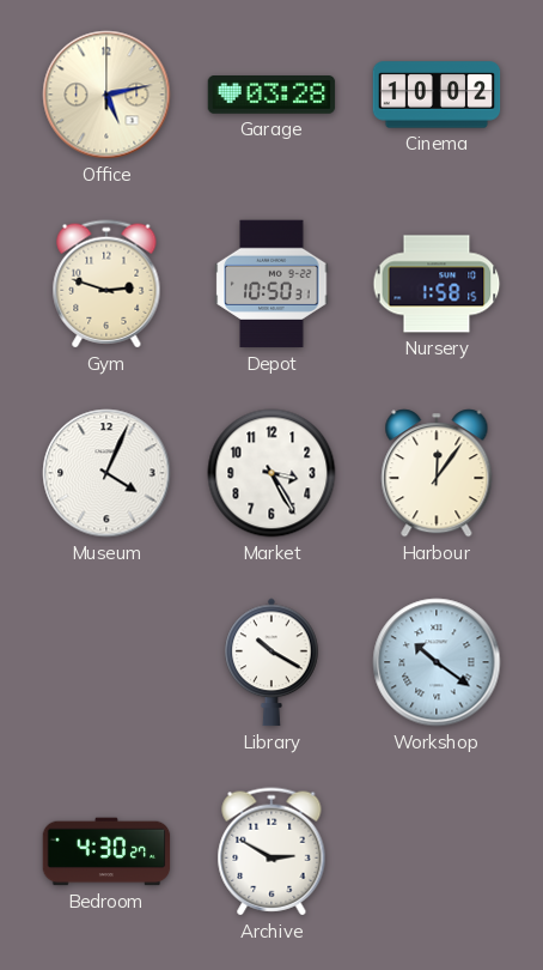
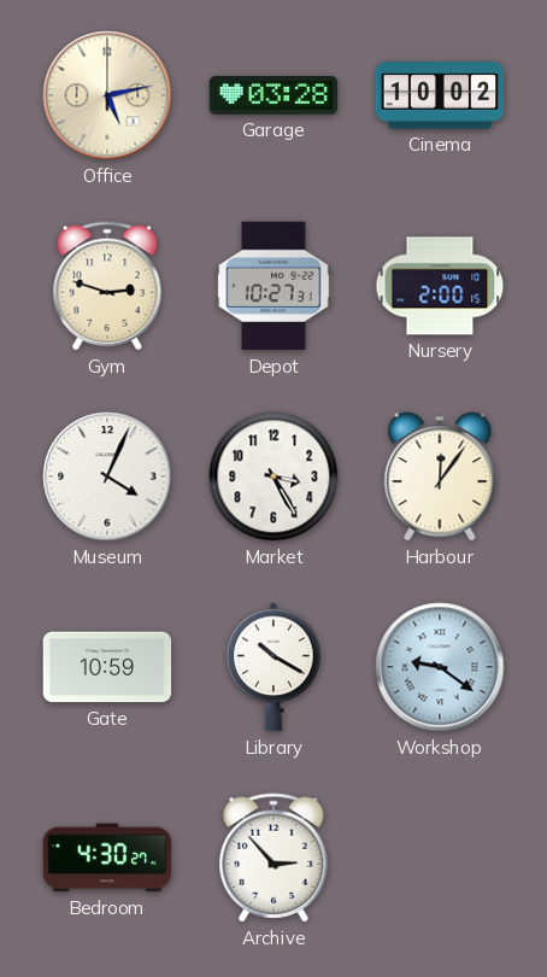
Depot: 10:50 -> 10:27
Nursery: 1:58 -> 2:00
Gate: none -> 10:59
Workshop: 10:21 -> 9:21
Archive: 2:50 -> 2:53
